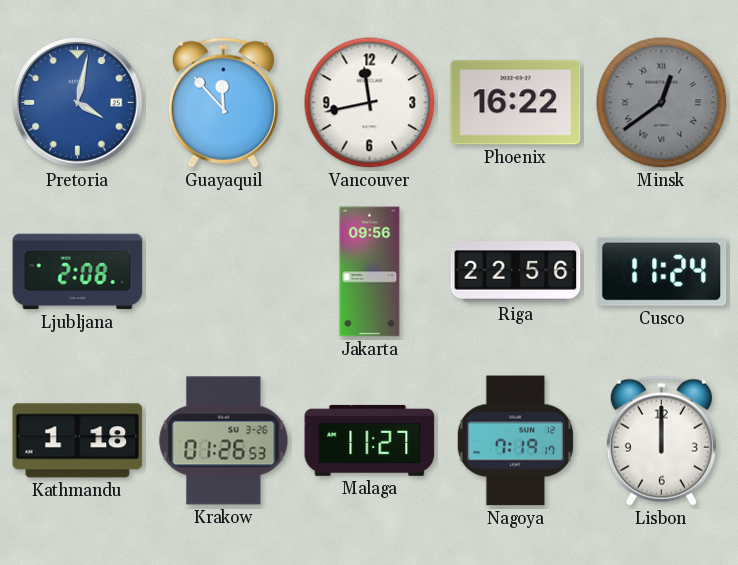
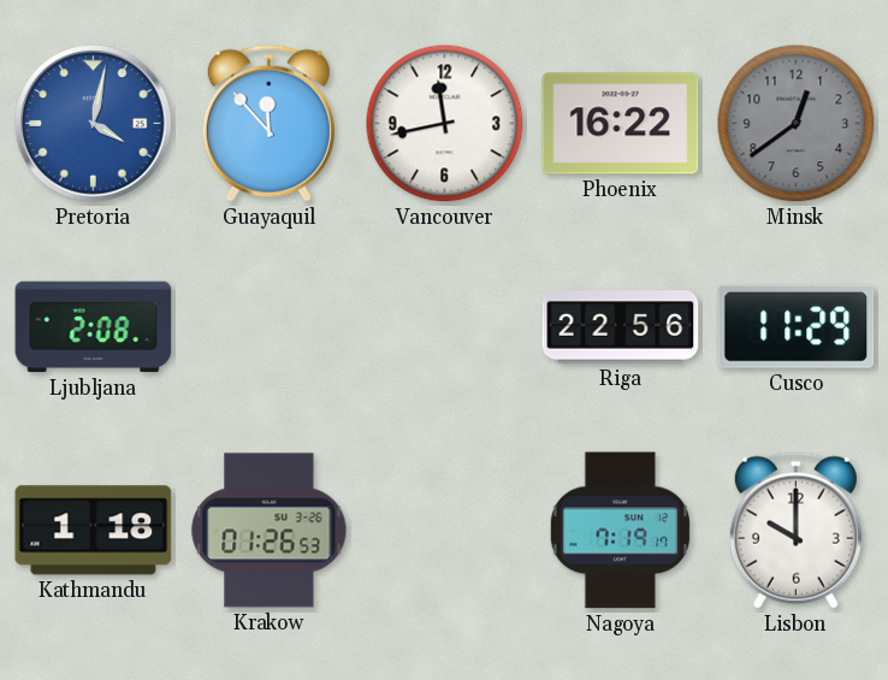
Minsk numerals: Roman -> Arabic
Jakarta: 09:56 -> none
Cusco: 11:24 -> 11:29
Malaga: 11:27 -> none
Lisbon: 12:00 -> 10:00
